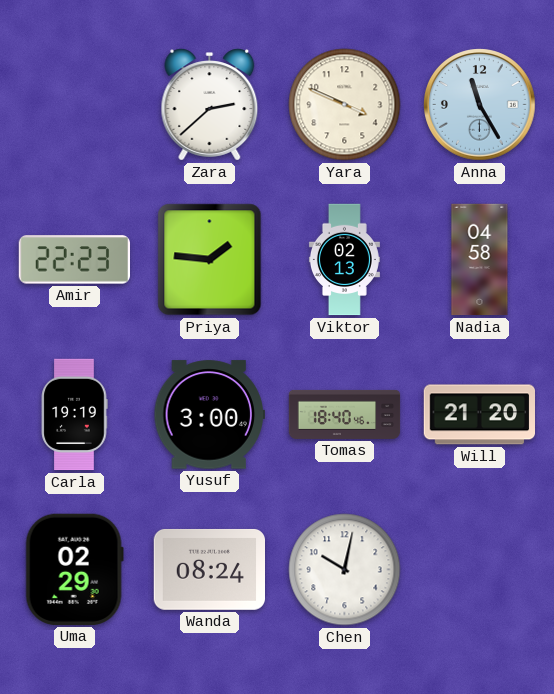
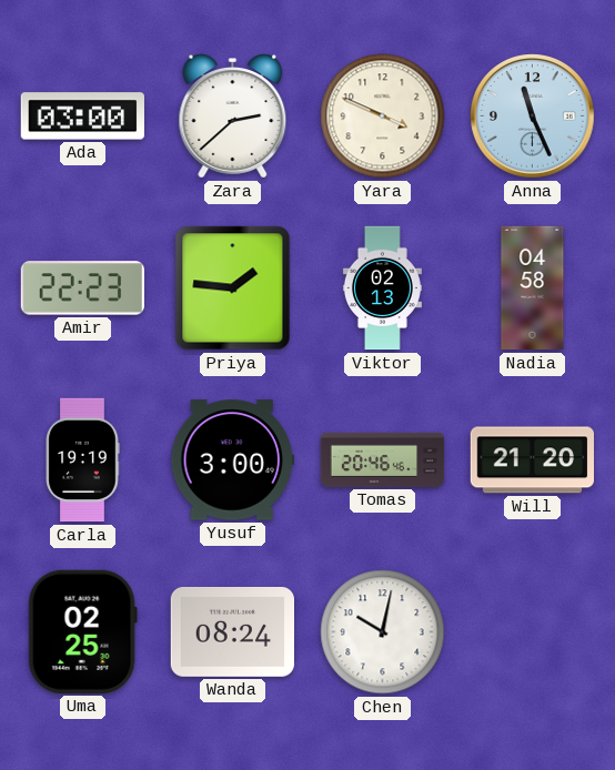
Ada: none -> 03:00
Anna: 11:25 -> 11:26
Tomas: 18:40 -> 20:46
Uma: 02:29 -> 02:25
